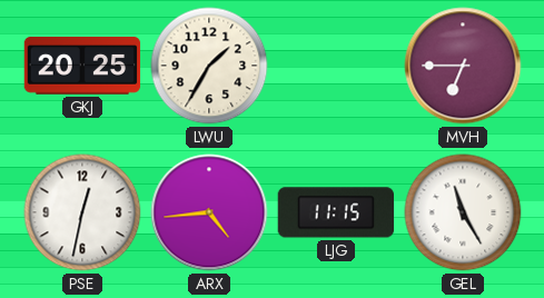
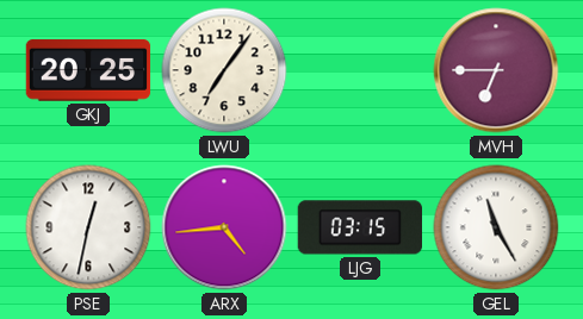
LWU: 1:35 -> 7:06
LJG: 11:15 -> 03:15
